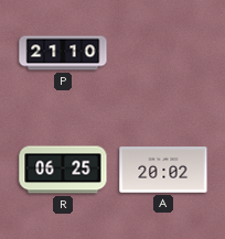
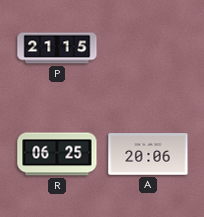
P: 21:10 -> 21:15
A: 20:02 -> 20:06
